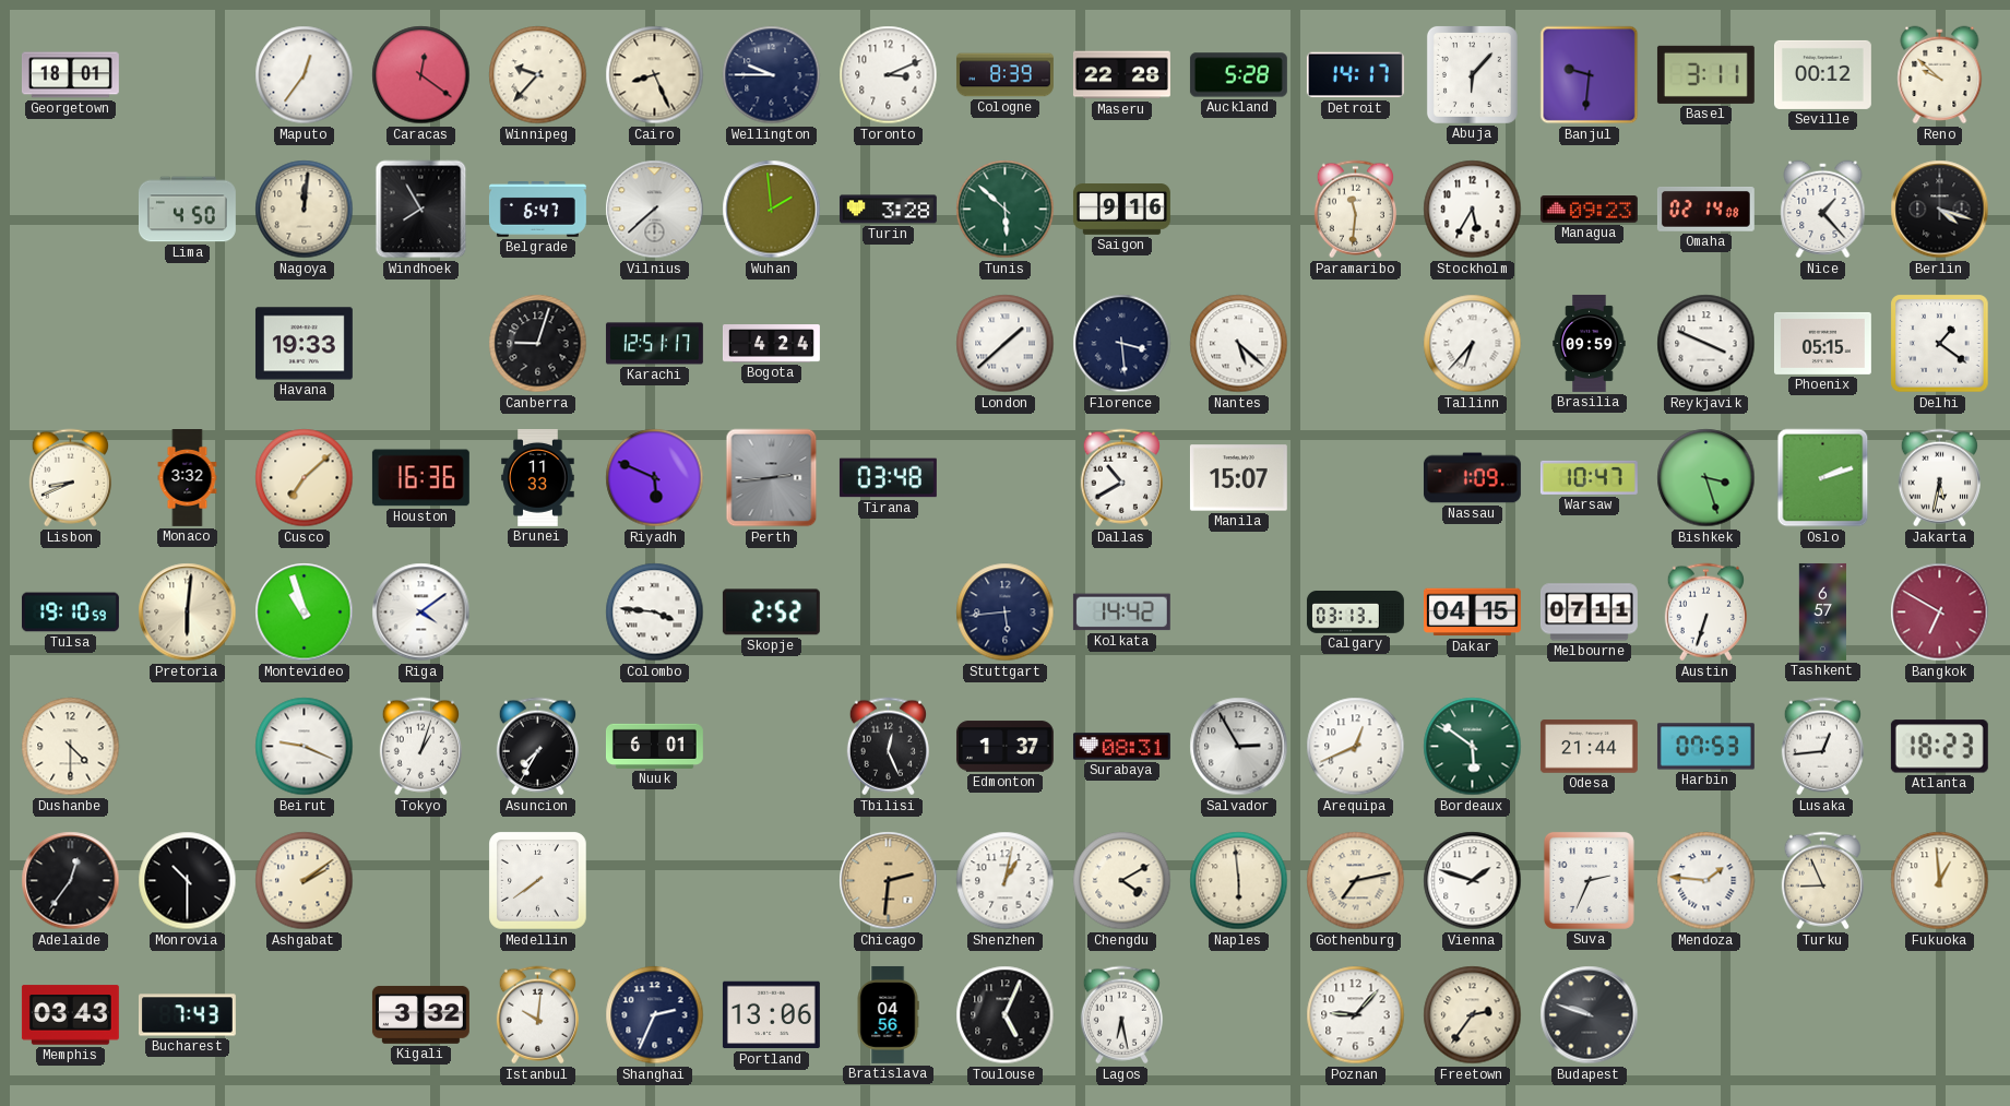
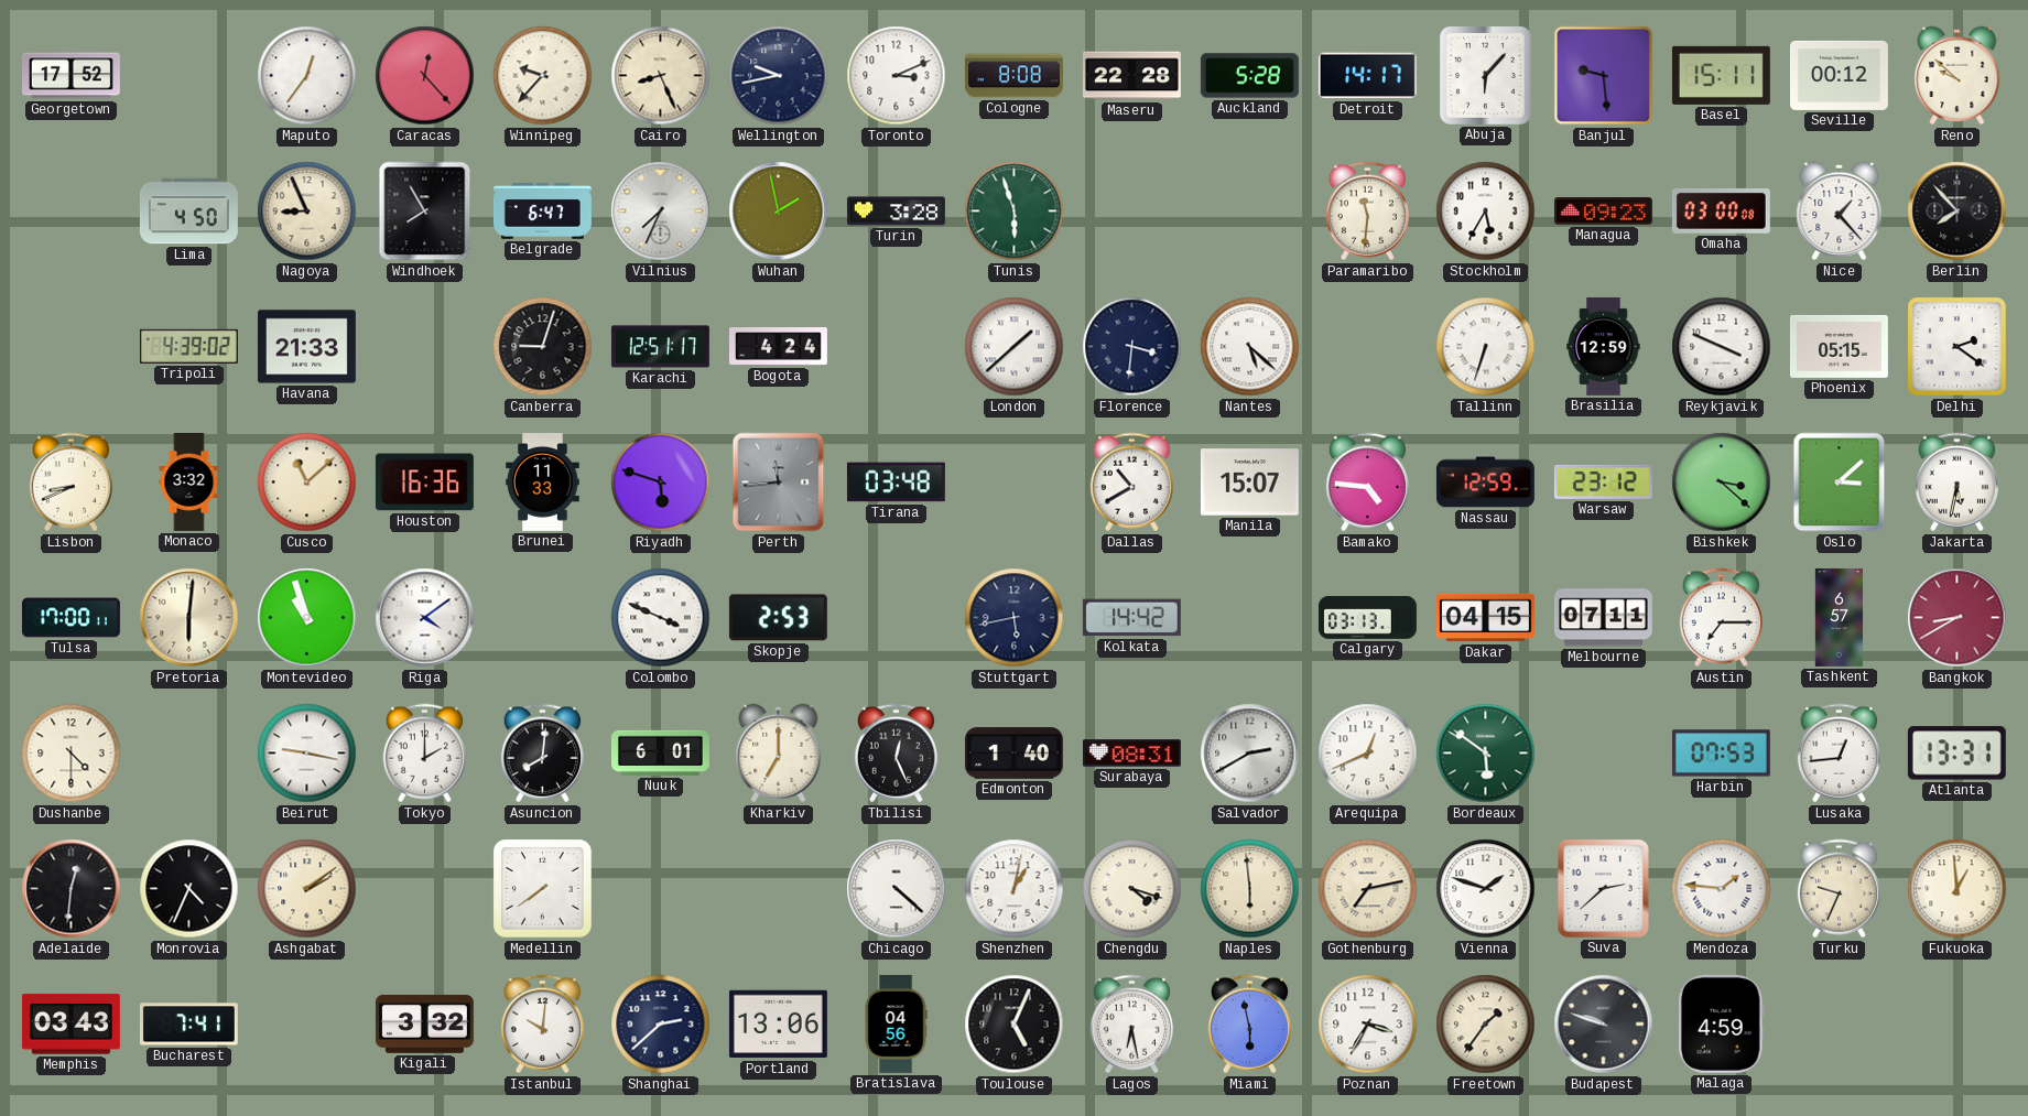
Georgetown: 18:01 -> 17:52
Caracas: 12:21 -> 12:23
Wellington: 9:45 -> 9:43
Cologne: 8:39 -> 8:08
Banjul: 9:31 -> 9:29
Basel: 3:11 -> 15:11
Nagoya: 12:01 -> 8:56
Vilnius: 7:38 -> 7:34
Wuhan: 1:59 -> 1:58
Tunis: 5:52 -> 5:57
Saigon: 9:16 -> none
Omaha: 02:14 -> 03:00
Berlin: 4:18 -> 7:53
Tripoli: none -> 4:39
Havana: 19:33 -> 21:33
Florence: 3:29 -> 3:31
Tallinn: 6:37 -> 6:33
Brasilia: 09:59 -> 12:59
Delhi: 1:21 -> 2:21
Cusco: 7:08 -> 11:08
Riyadh: 5:49 -> 5:48
Perth: 2:44 -> 11:44
Bamako: none -> 4:46
Nassau: 1:09 -> 12:59
Warsaw: 10:47 -> 23:12
Bishkek: 3:27 -> 3:22
Oslo: 2:12 -> 3:08
Tulsa: 19:10 -> 17:00
Colombo: 3:46 -> 3:49
Skopje: 2:52 -> 2:53
Stuttgart: 5:44 -> 5:43
Austin: 6:33 -> 7:15
Bangkok: 6:50 -> 8:40
Beirut: 9:19 -> 9:17
Tokyo: 1:03 -> 2:00
Asuncion: 7:35 -> 8:01
Kharkiv: none -> 7:00
Edmonton: 1:37 -> 1:40
Salvador: 2:55 -> 2:40
Odesa: 21:44 -> none
Atlanta: 18:23 -> 13:31
Adelaide: 12:36 -> 12:31
Monrovia: 10:30 -> 4:34
Chicago: 2:31 -> 4:22
Chicago dial: champagne -> white
Chengdu: 4:10 -> 4:18
Suva: 2:34 -> 2:38
Turku: 8:56 -> 9:34
Bucharest: 7:43 -> 7:41
Shanghai: 2:34 -> 2:38
Miami: none -> 5:58
Poznan: 9:07 -> 3:35
Freetown: 2:36 -> 1:36
Malaga: none -> 4:59
